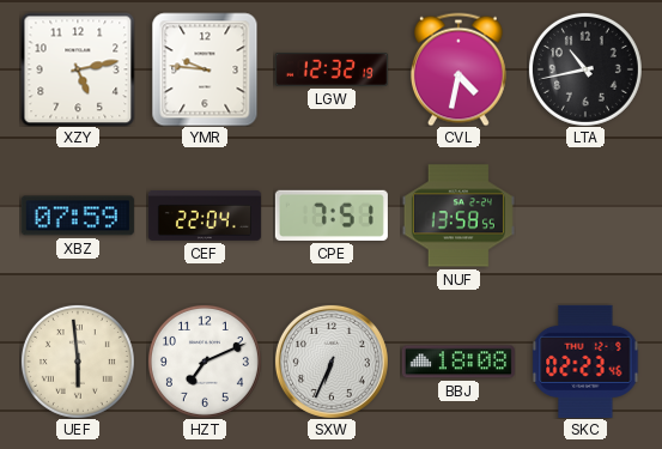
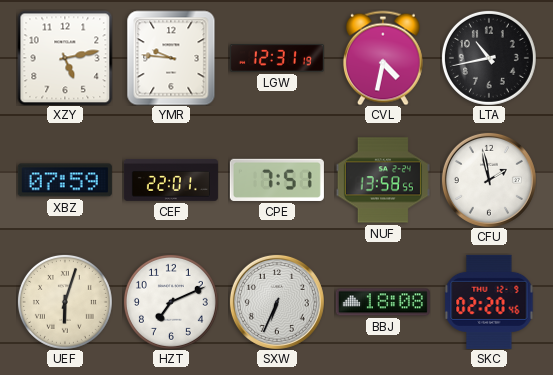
LGW: 12:32 -> 12:31
CEF: 22:04 -> 22:01
CFU: none -> 1:58
UEF: 5:59 -> 6:03
SKC: 02:23 -> 02:20
